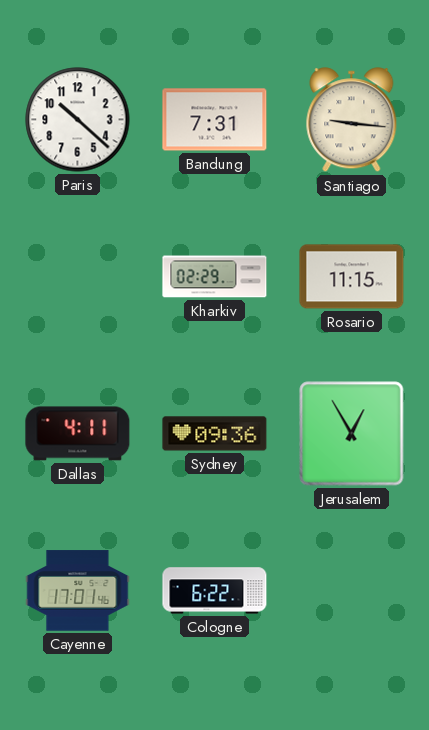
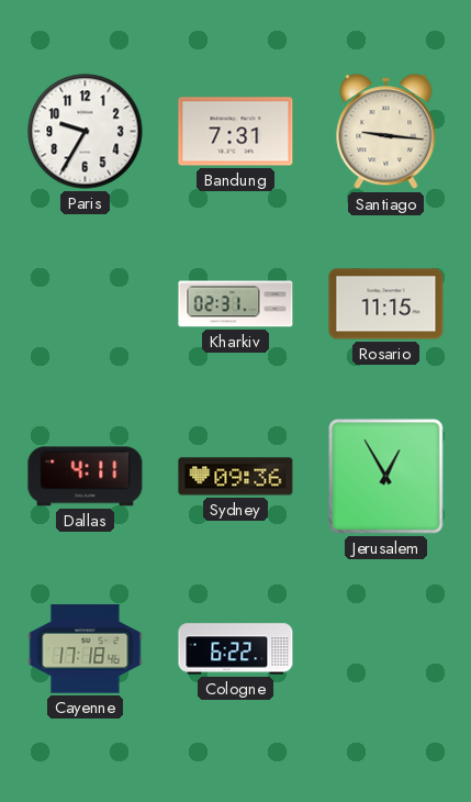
Paris: 10:22 -> 9:35
Kharkiv: 02:29 -> 02:31
Cayenne: 17:01 -> 17:18
